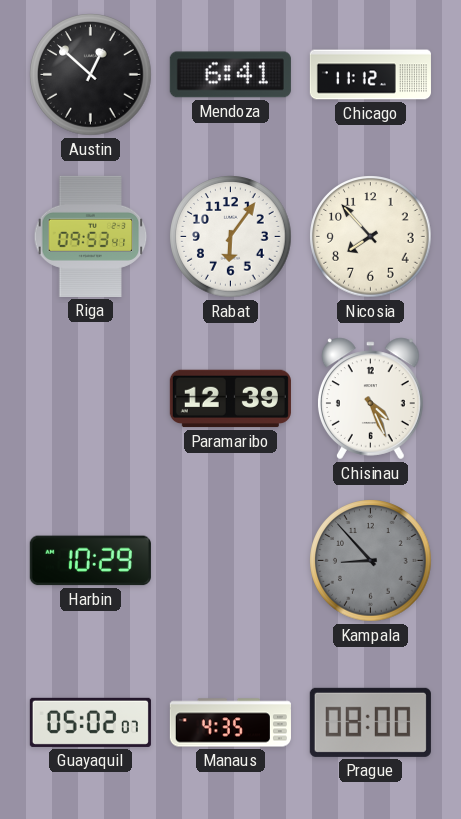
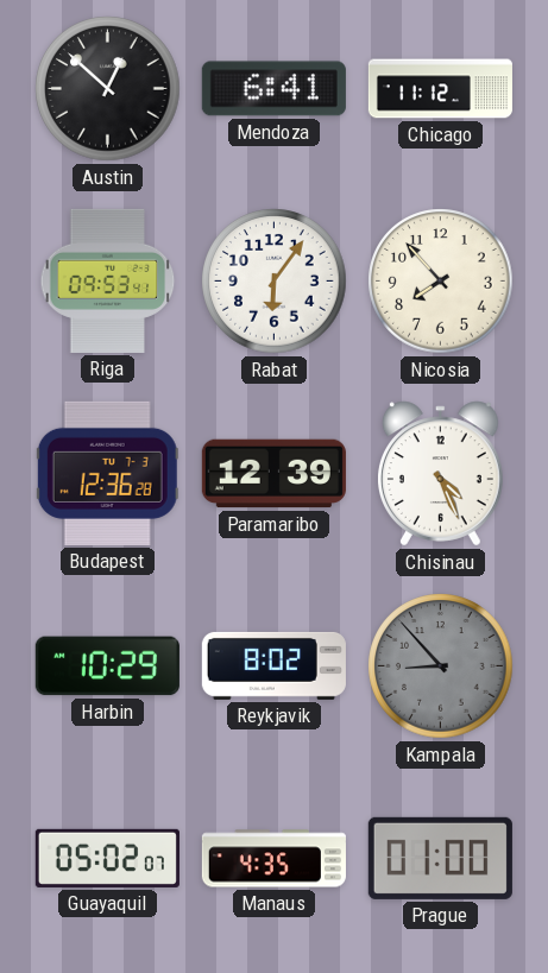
Budapest: none -> 12:36
Reykjavik: none -> 8:02
Prague: 08:00 -> 01:00
